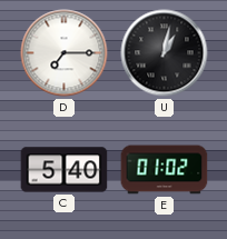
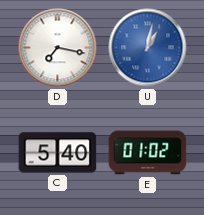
D: 7:15 -> 7:17
U dial: black -> blue
